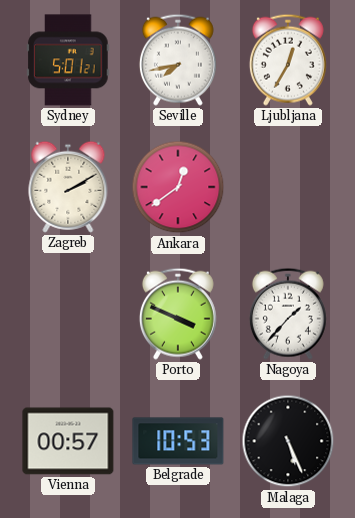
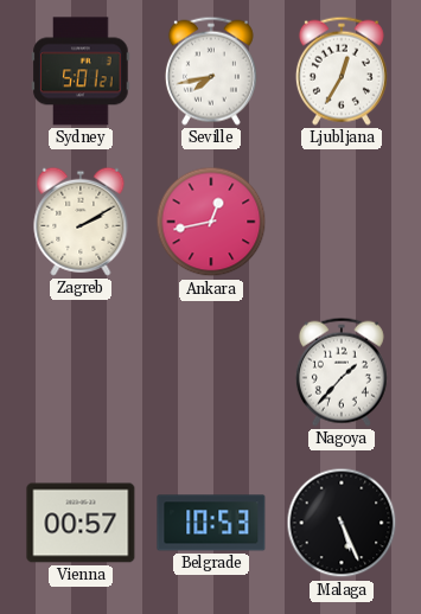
Ankara: 12:39 -> 12:43
Porto: 3:49 -> none
